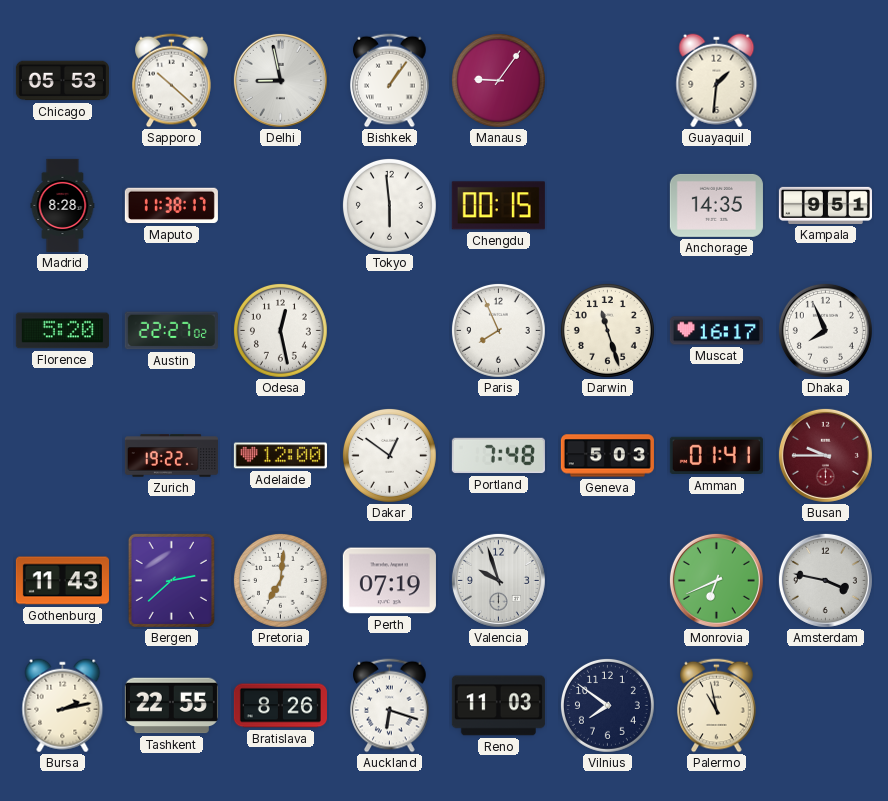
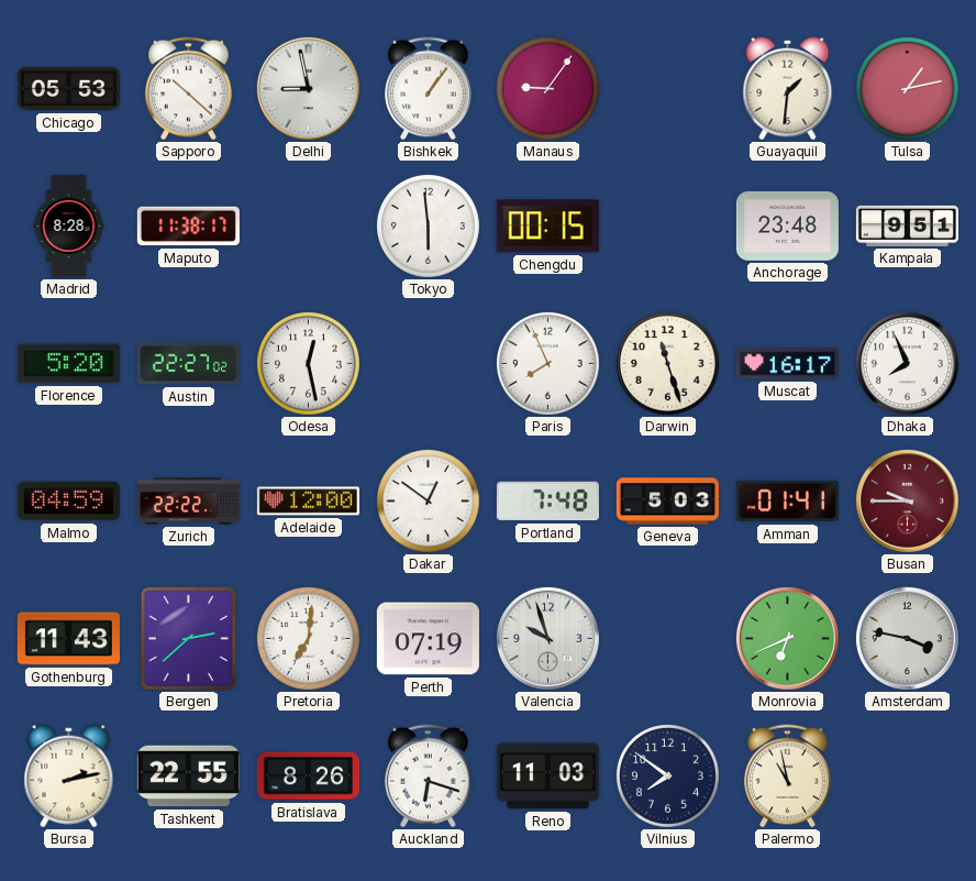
Tulsa: none -> 1:13
Anchorage: 14:35 -> 23:48
Malmo: none -> 04:59
Zurich: 19:22 -> 22:22
